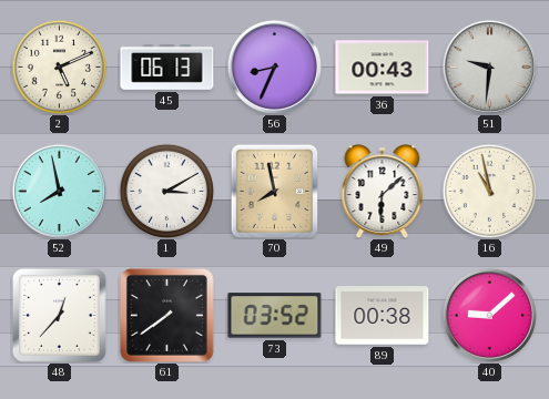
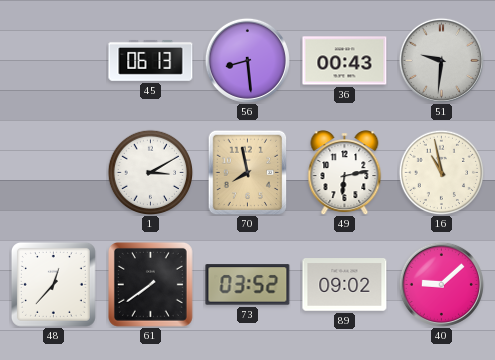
2: 5:11 -> none
56: 8:34 -> 8:29
52: 7:58 -> none
49: 6:08 -> 6:13
89: 00:38 -> 09:02
